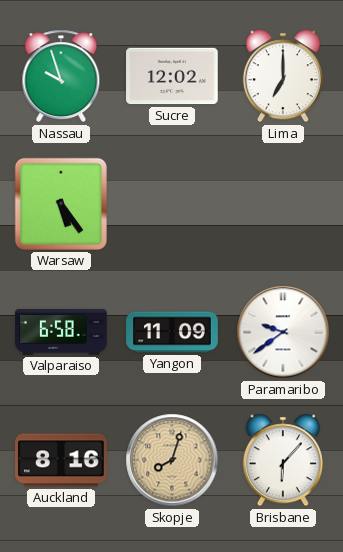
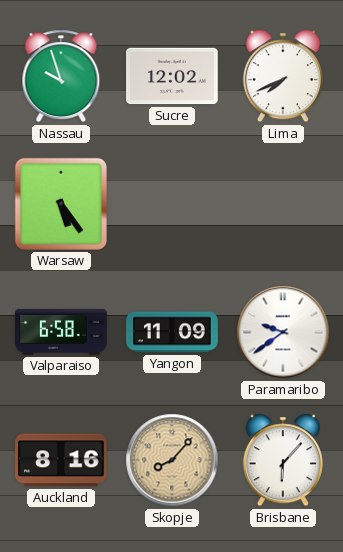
Lima: 7:00 -> 7:41
Skopje: 8:03 -> 8:07
